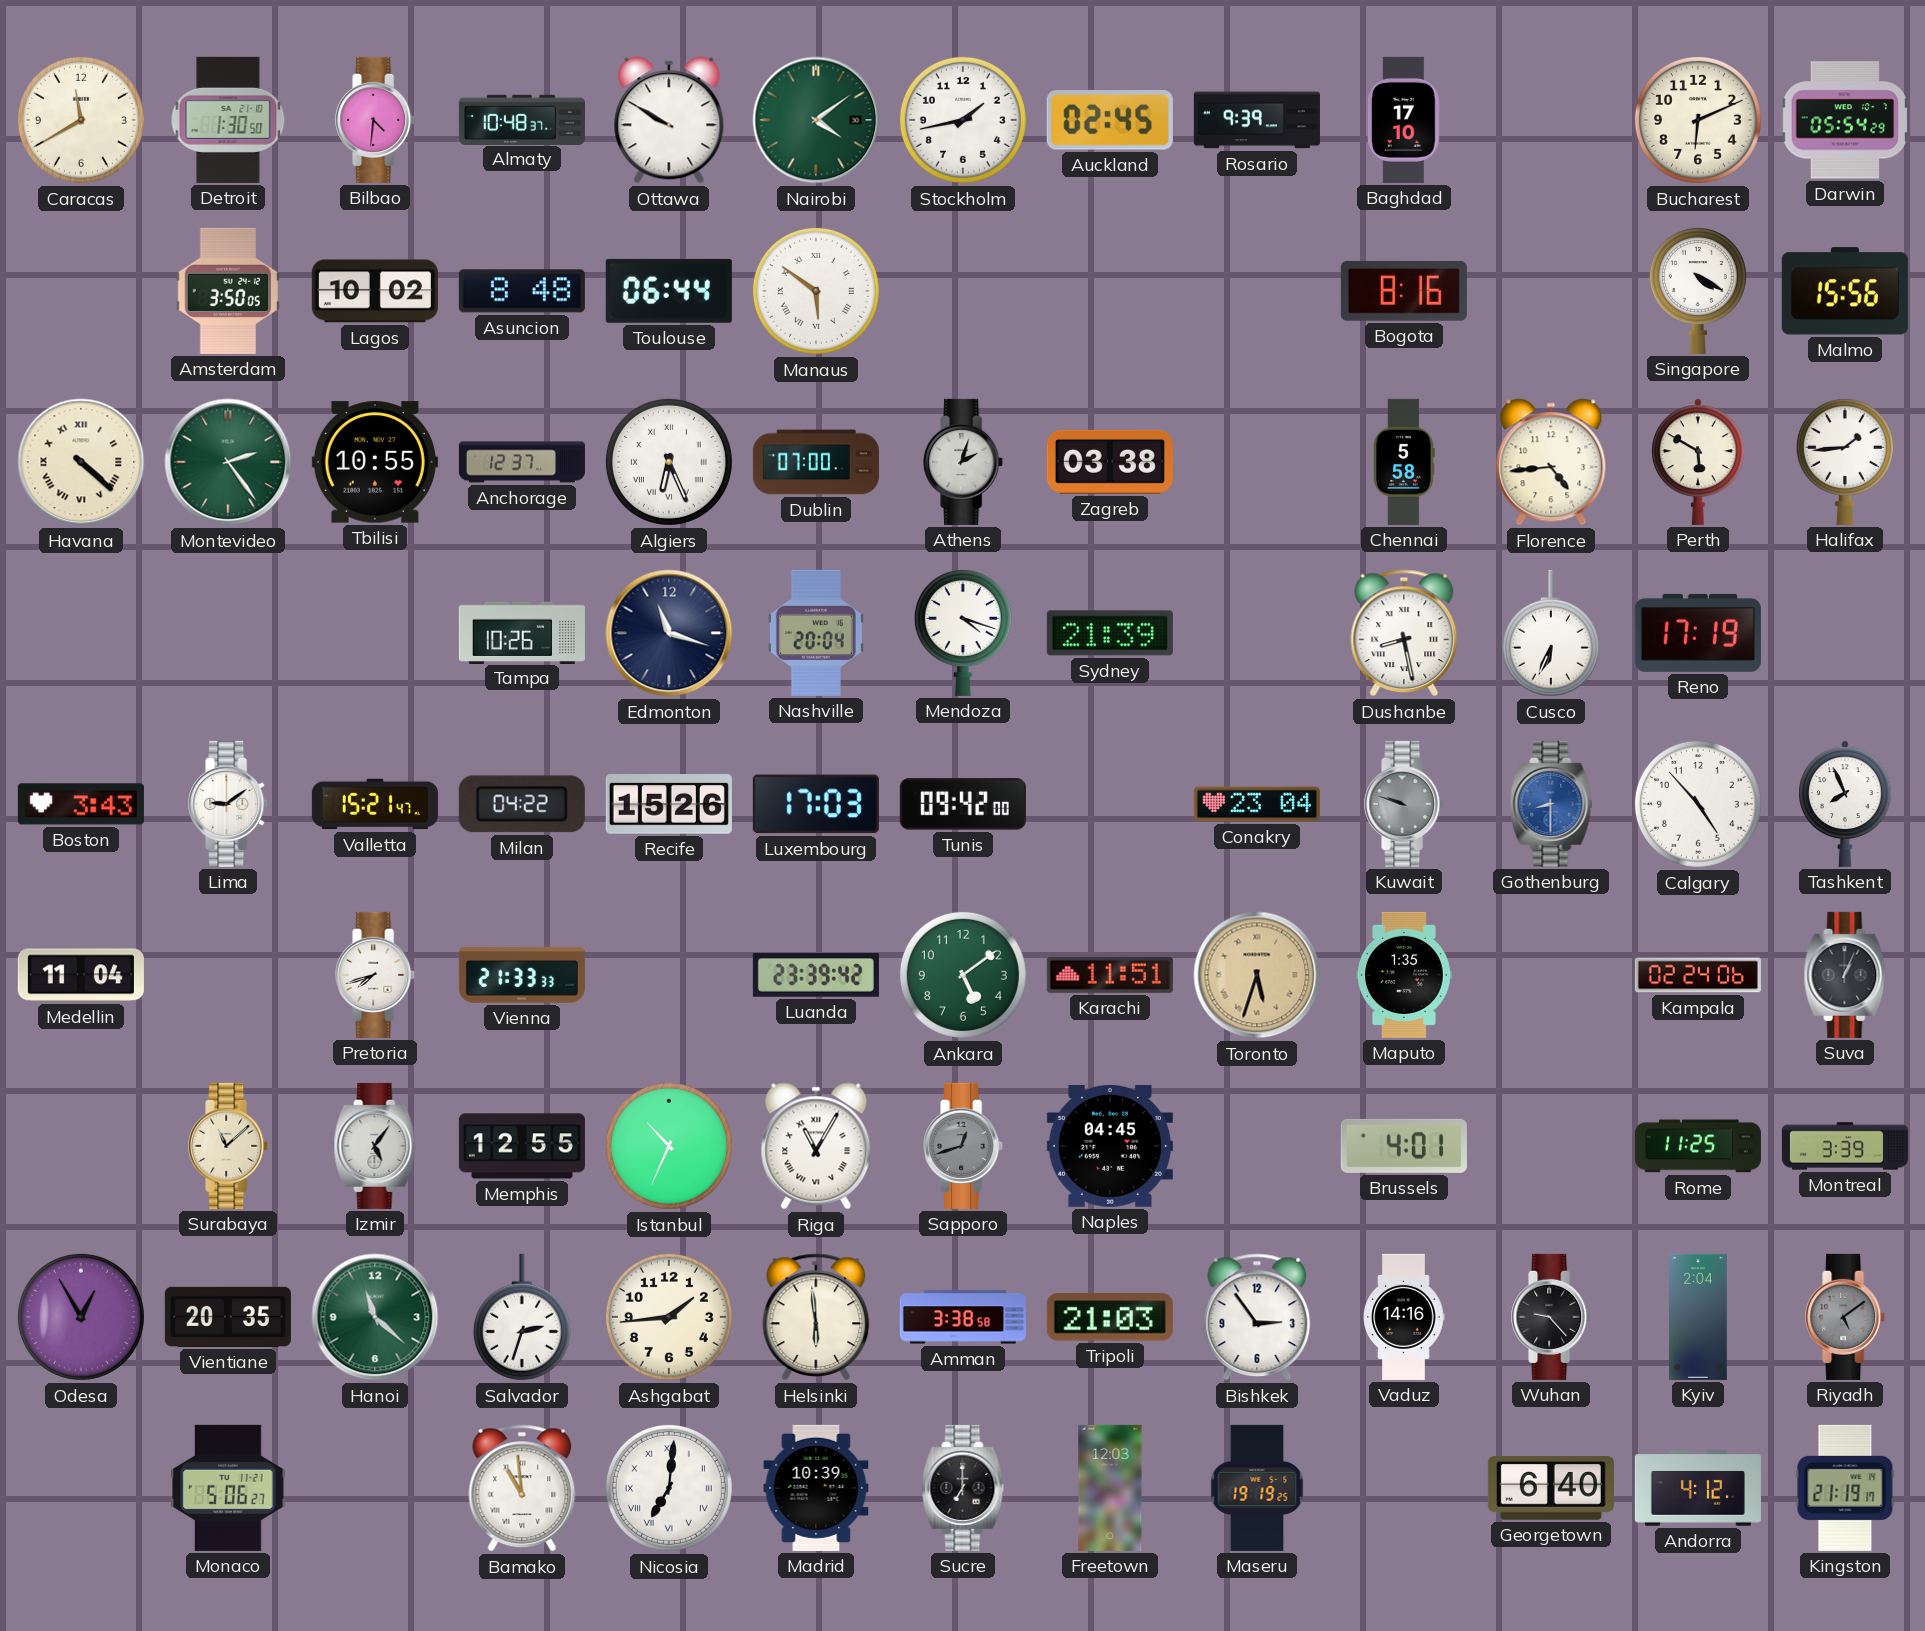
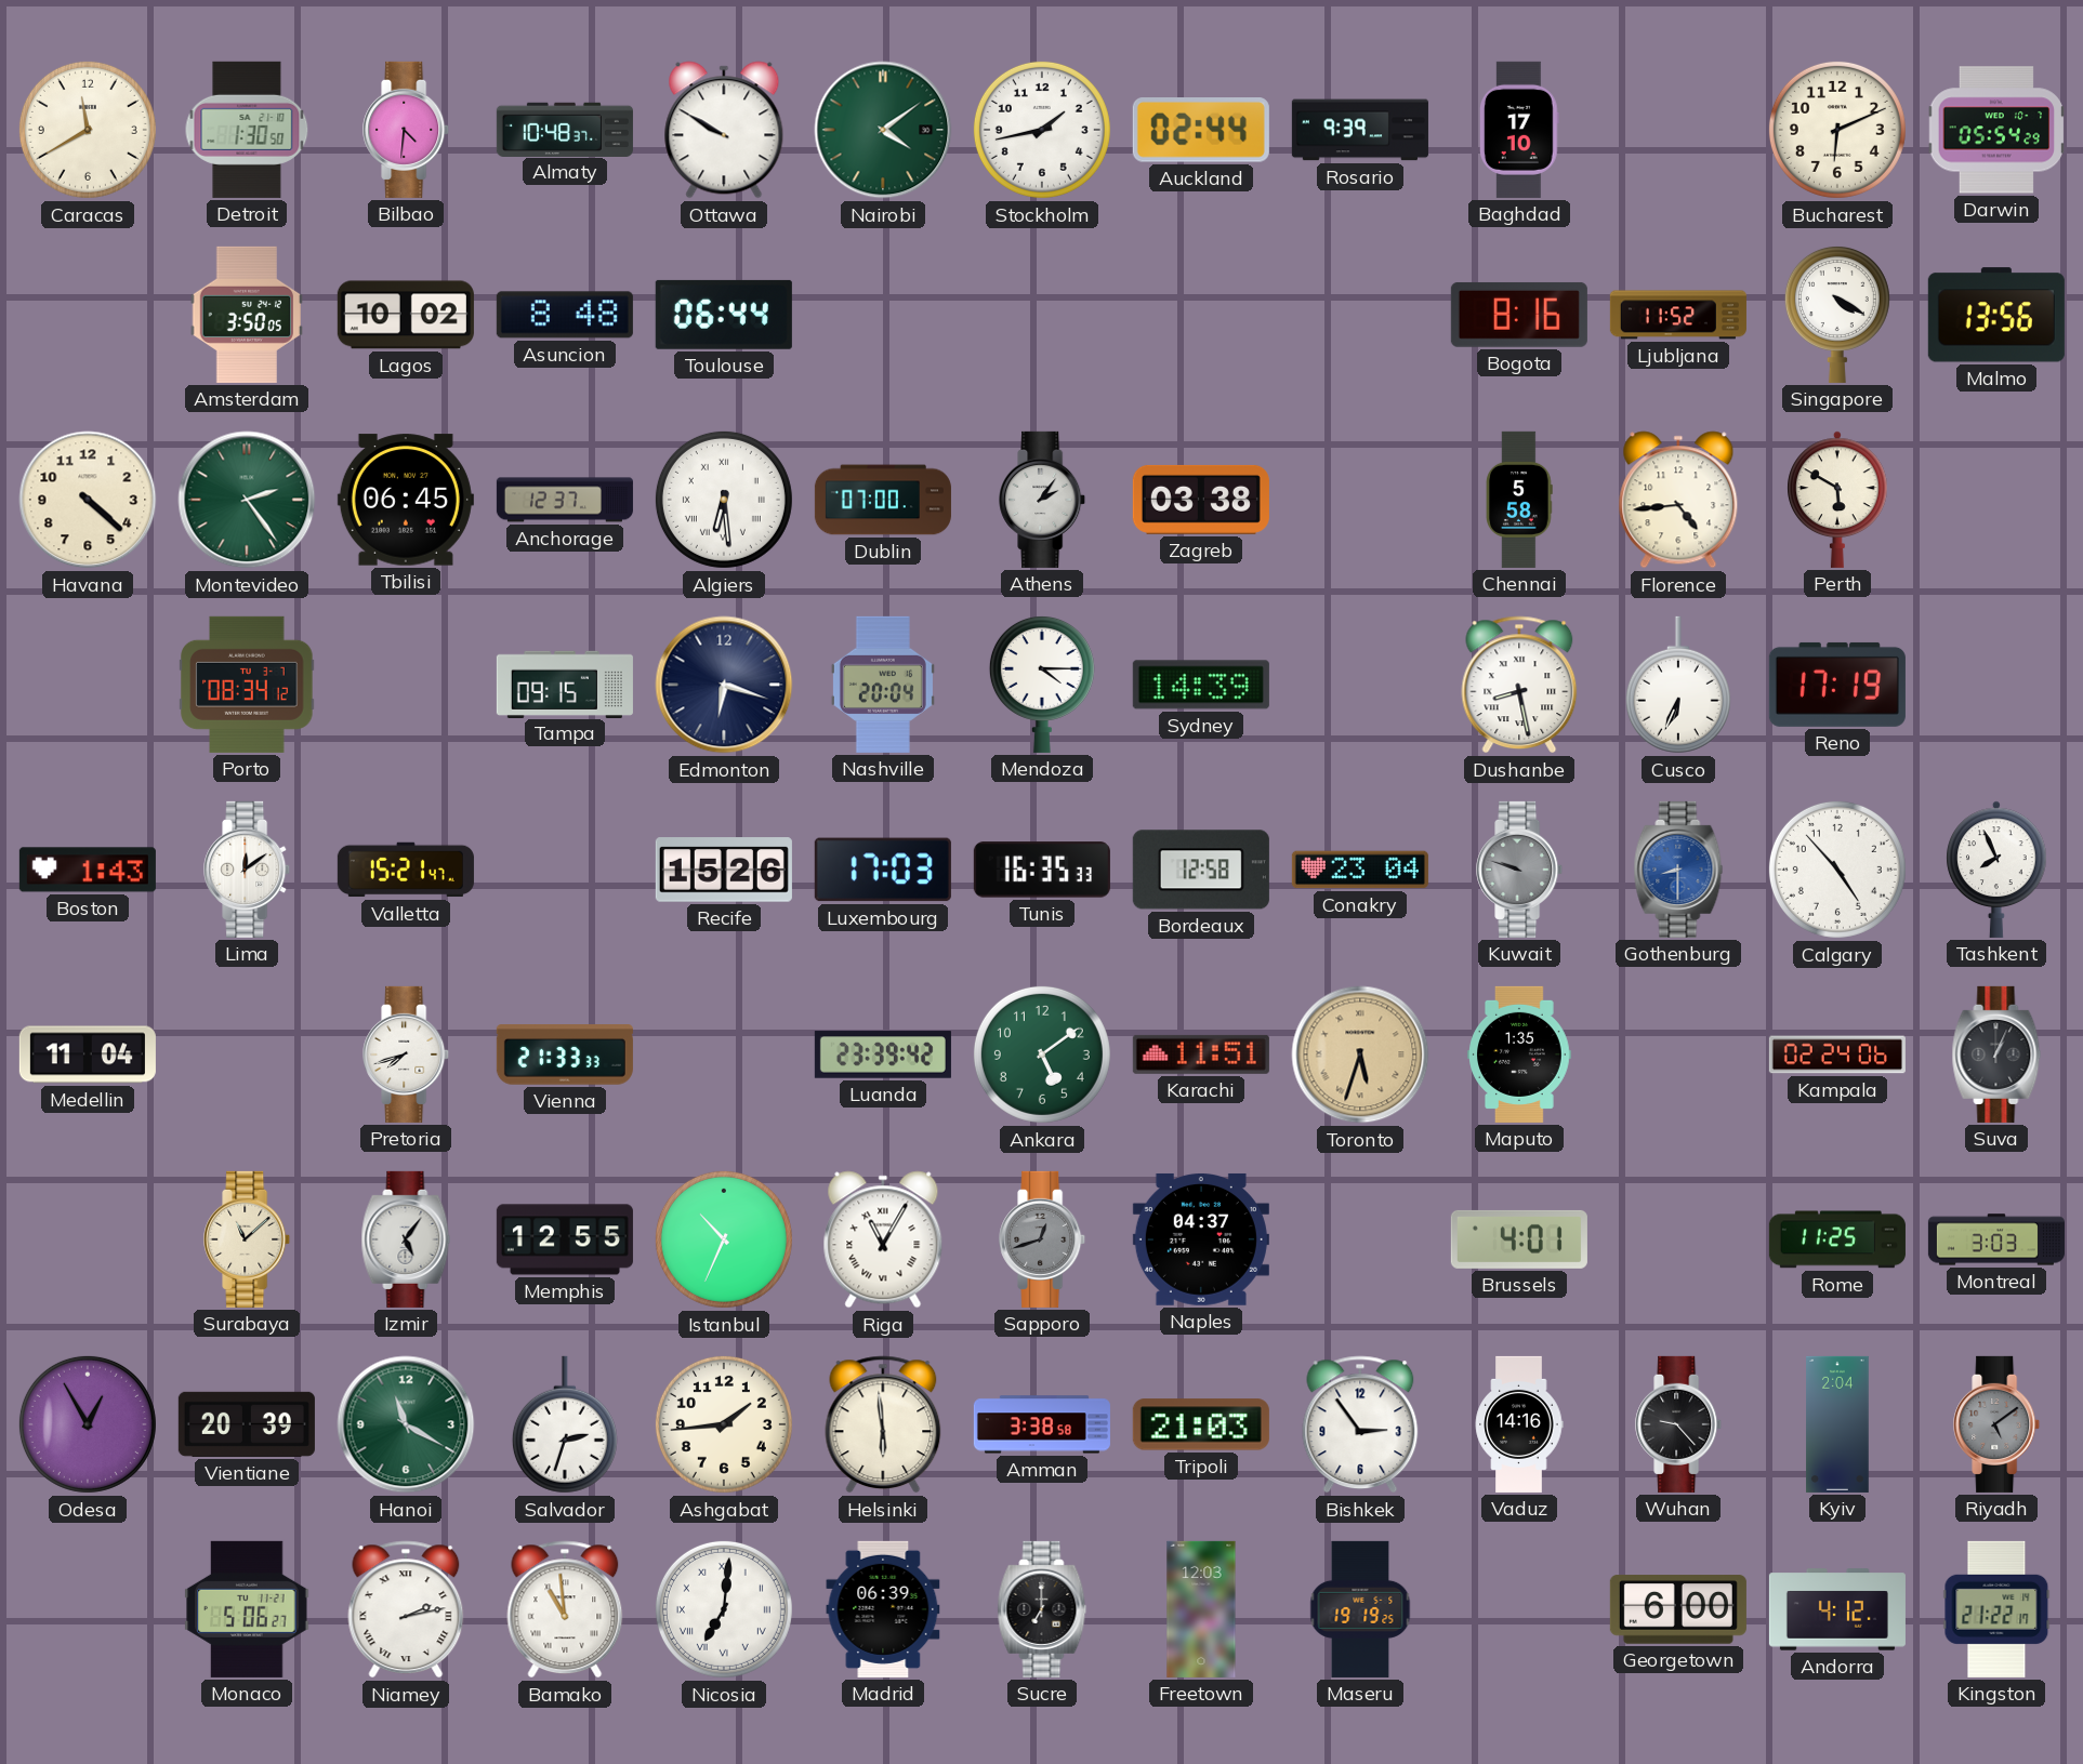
Auckland: 02:45 -> 02:44
Manaus: 5:51 -> none
Ljubljana: none -> 11:52
Malmo: 15:56 -> 13:56
Havana numerals: Roman -> Arabic
Tbilisi: 10:55 -> 06:45
Algiers: 6:26 -> 6:29
Athens: 2:03 -> 2:06
Halifax: 1:44 -> none
Porto: none -> 08:34
Tampa: 10:26 -> 09:15
Edmonton: 11:18 -> 6:18
Mendoza: 4:18 -> 4:15
Sydney: 21:39 -> 14:39
Boston: 3:43 -> 1:43
Lima: 9:09 -> 12:09
Milan: 04:22 -> none
Tunis: 09:42 -> 16:35
Bordeaux: none -> 12:58
Naples: 04:45 -> 04:37
Montreal: 3:39 -> 3:03
Vientiane: 20:35 -> 20:39
Hanoi: 11:22 -> 11:20
Niamey: none -> 2:13
Madrid: 10:39 -> 06:39
Georgetown: 6:40 -> 6:00
Kingston: 21:19 -> 21:22
